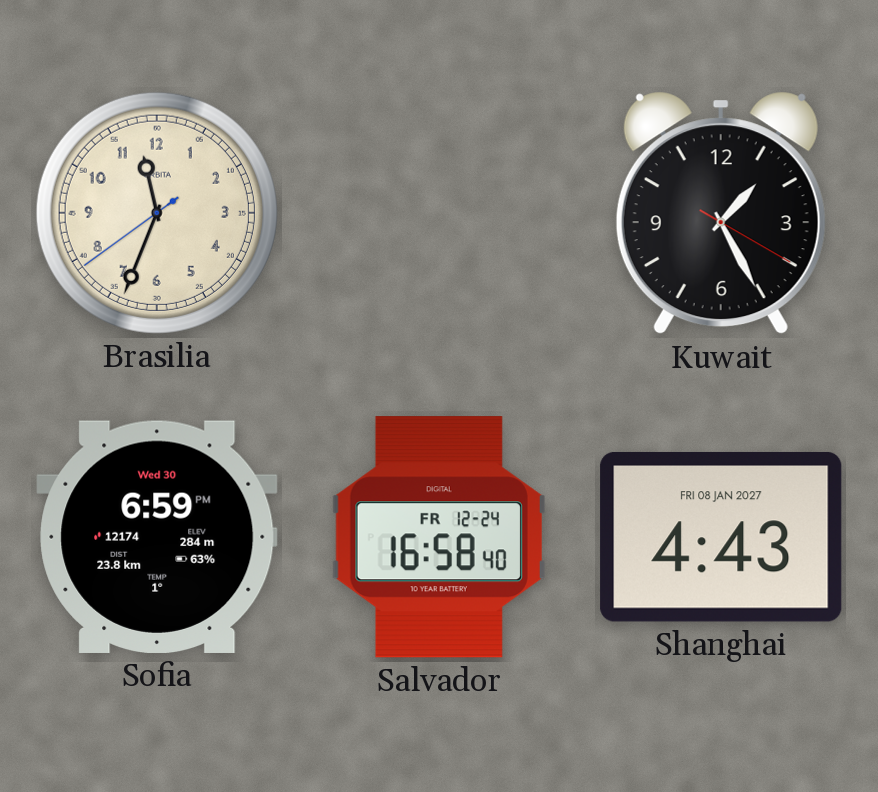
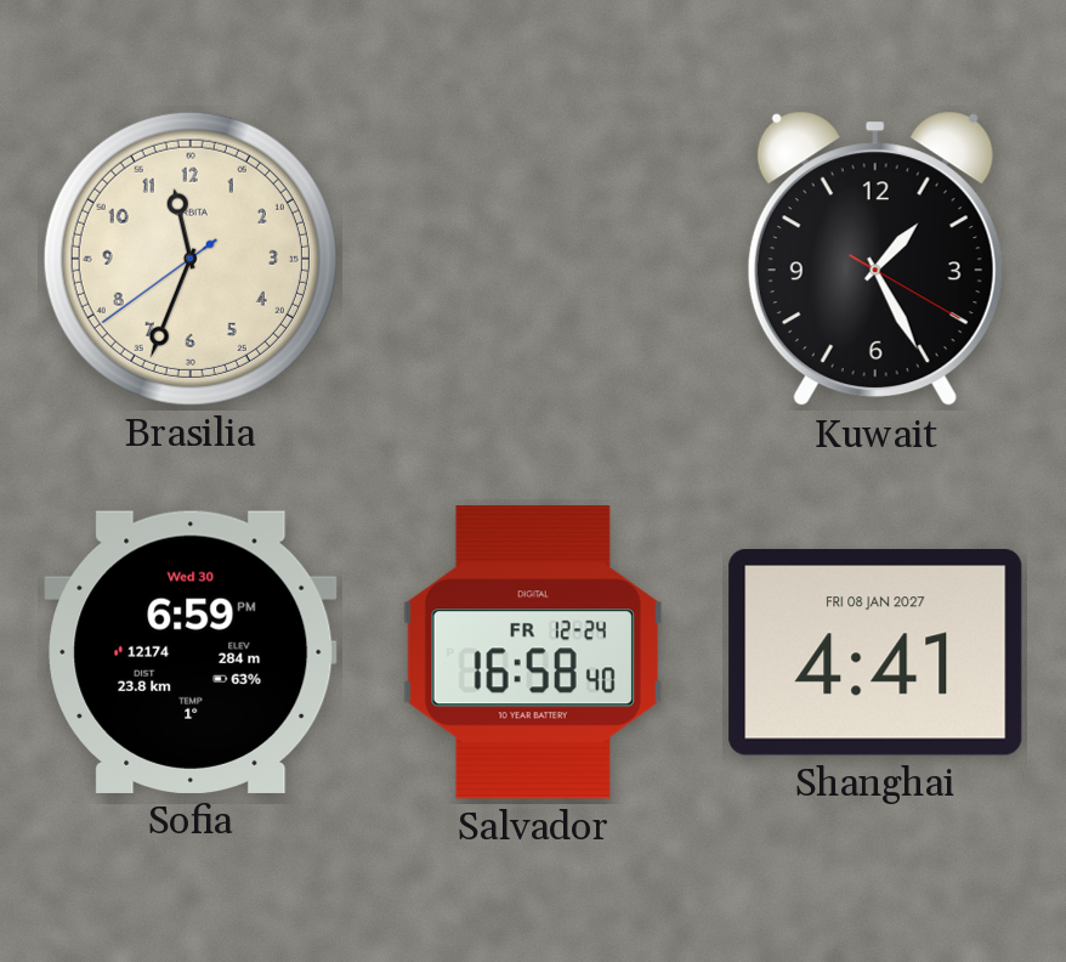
Shanghai: 4:43 -> 4:41
